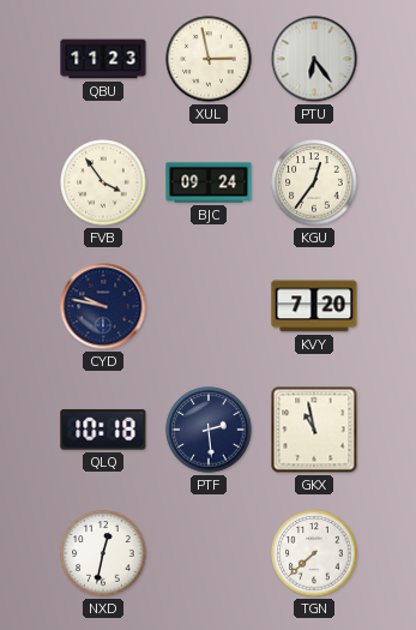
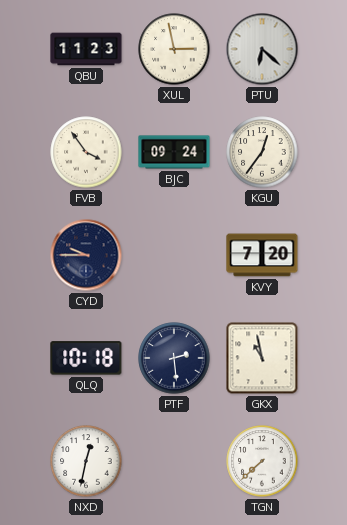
PTU: 6:24 -> 6:22
CYD: 9:47 -> 9:45
